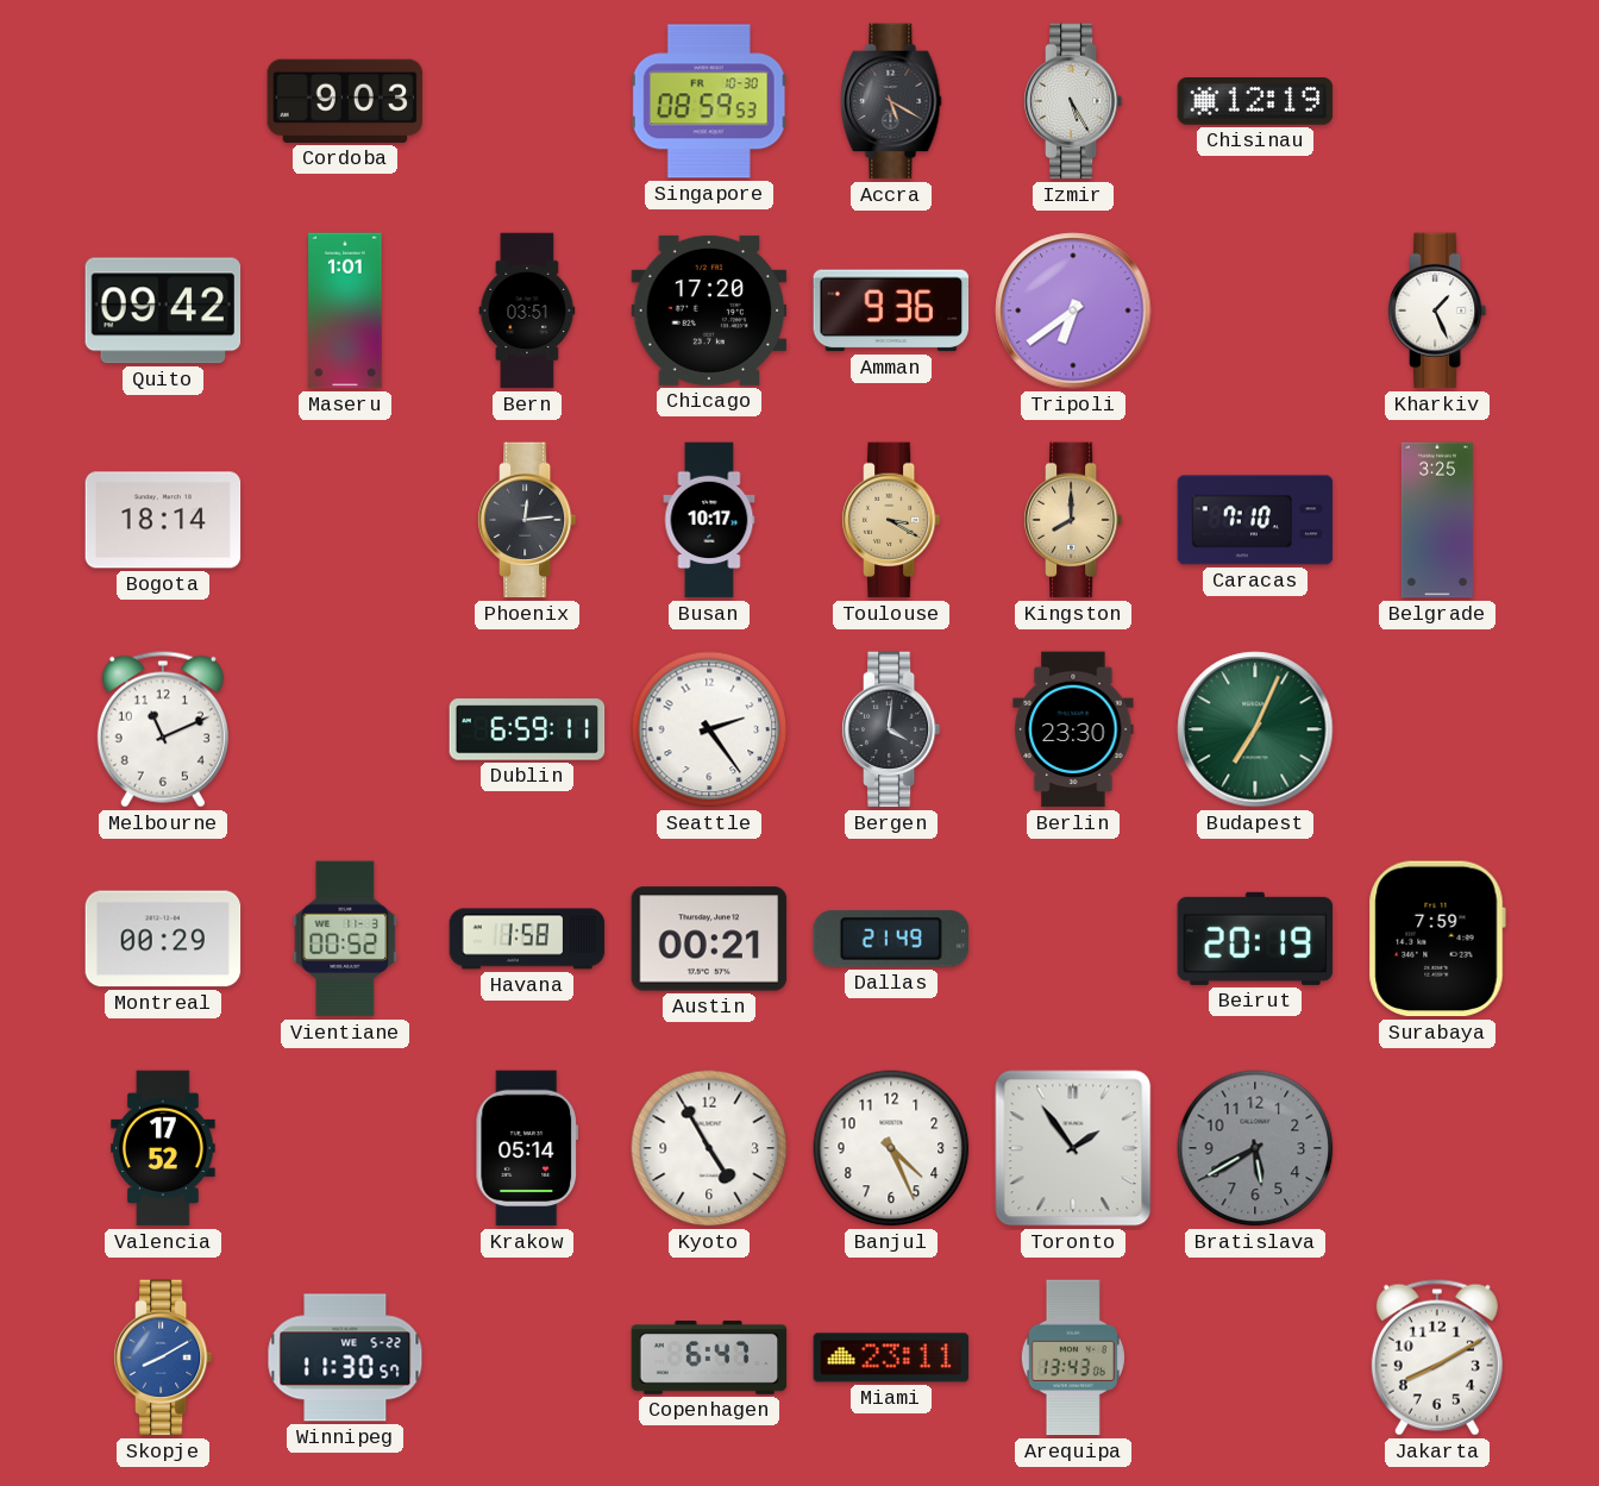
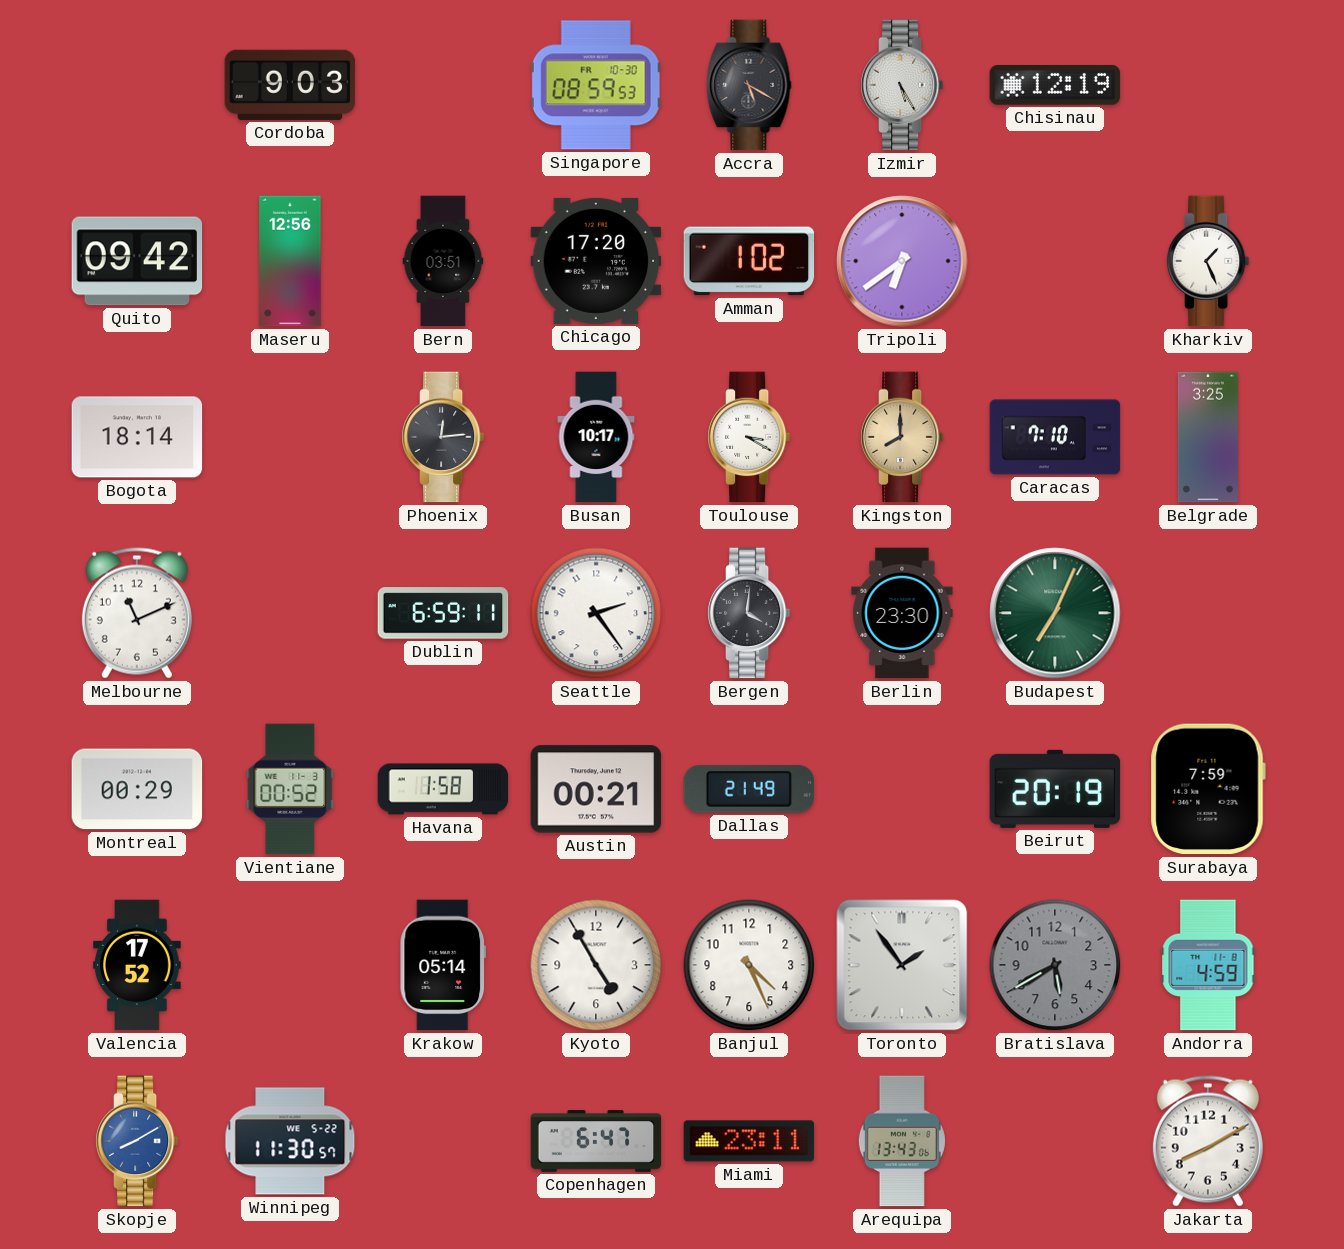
Maseru: 1:01 -> 12:56
Amman: 9:36 -> 1:02
Toulouse dial: champagne -> white
Andorra: none -> 4:59
